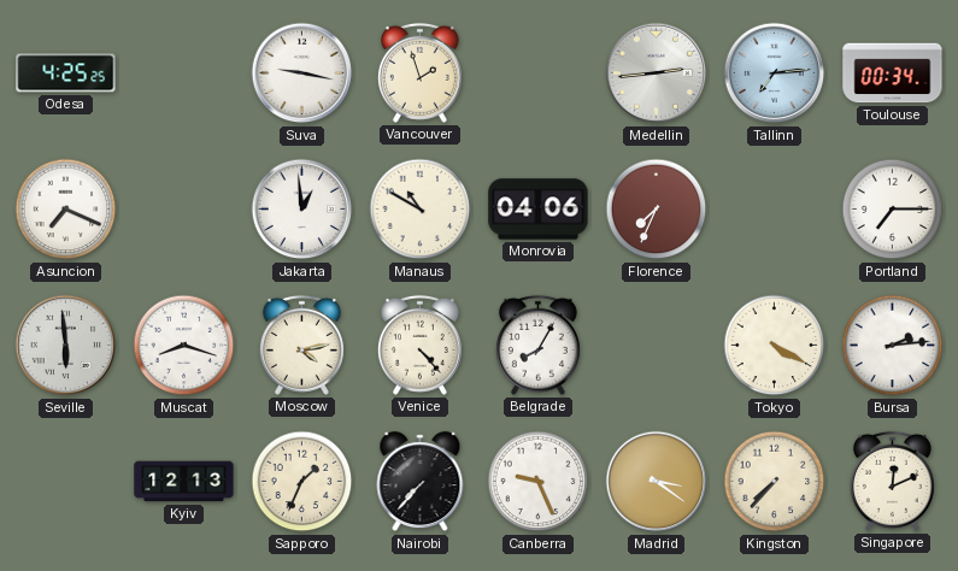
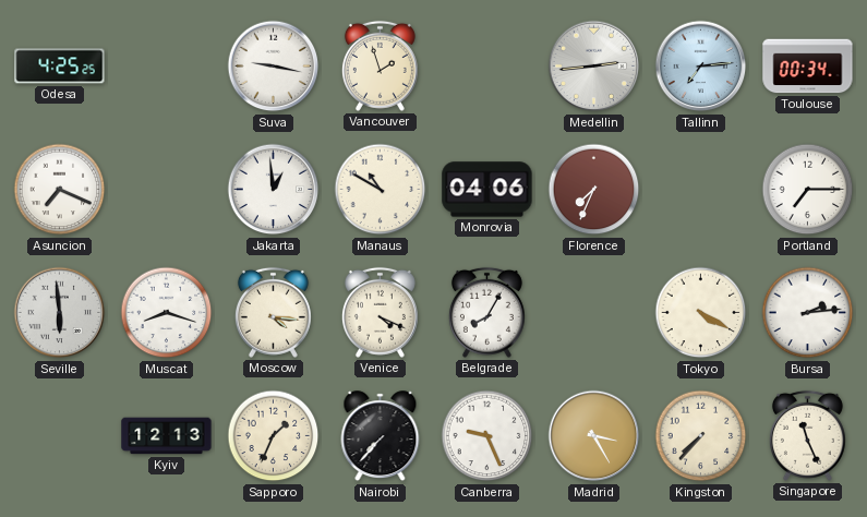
Moscow: 4:13 -> 4:16
Venice: 4:23 -> 4:19
Madrid: 3:21 -> 3:25
Singapore: 12:11 -> 11:26
